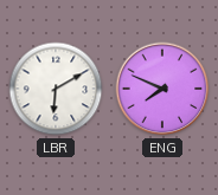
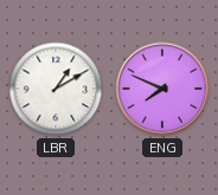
LBR: 6:10 -> 1:10
